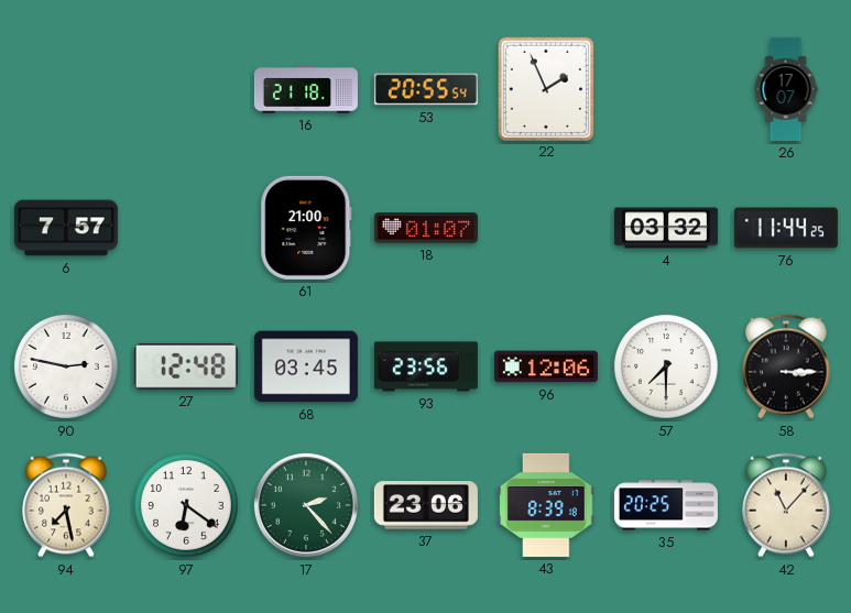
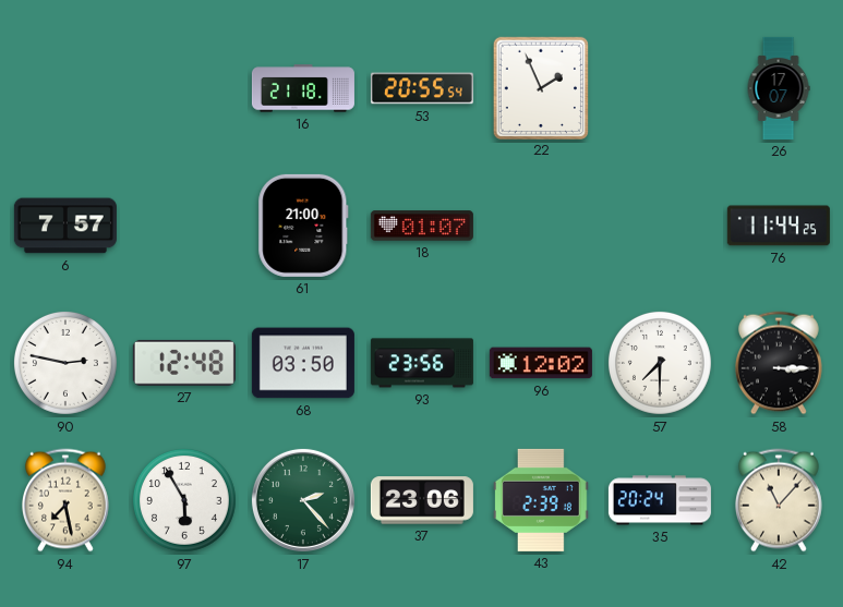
4: 03:32 -> none
68: 03:45 -> 03:50
96: 12:06 -> 12:02
97: 6:21 -> 5:55
43: 8:39 -> 2:39
35: 20:25 -> 20:24
